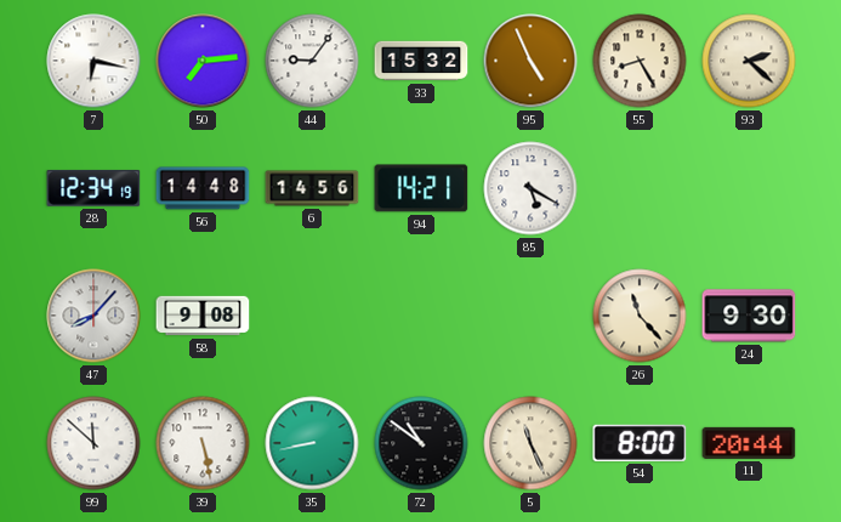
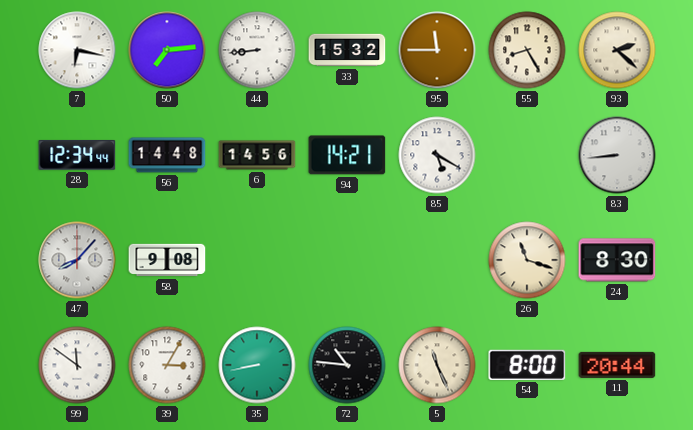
44: 9:06 -> 8:44
95: 4:56 -> 11:45
28: 12:34:19 -> 12:34:44
83: none -> 8:44
26: 11:23 -> 11:18
24: 9:30 -> 8:30
99: 11:52 -> 11:51
39: 5:28 -> 3:05
72: 10:51 -> 10:46
